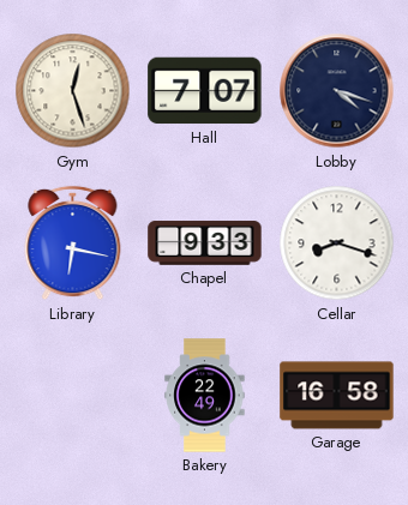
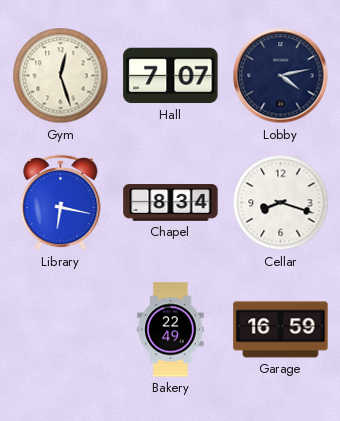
Lobby: 4:18 -> 4:13
Chapel: 9:33 -> 8:34
Garage: 16:58 -> 16:59
